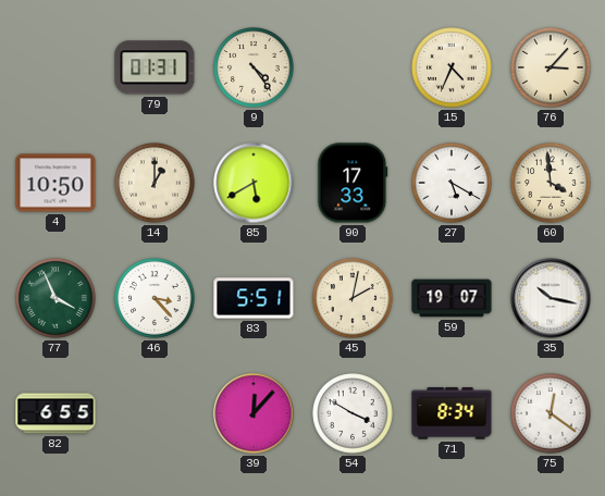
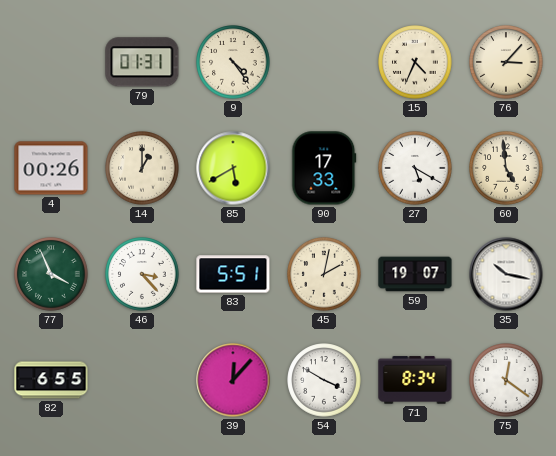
4: 10:50 -> 00:26
60: 3:59 -> 4:59
